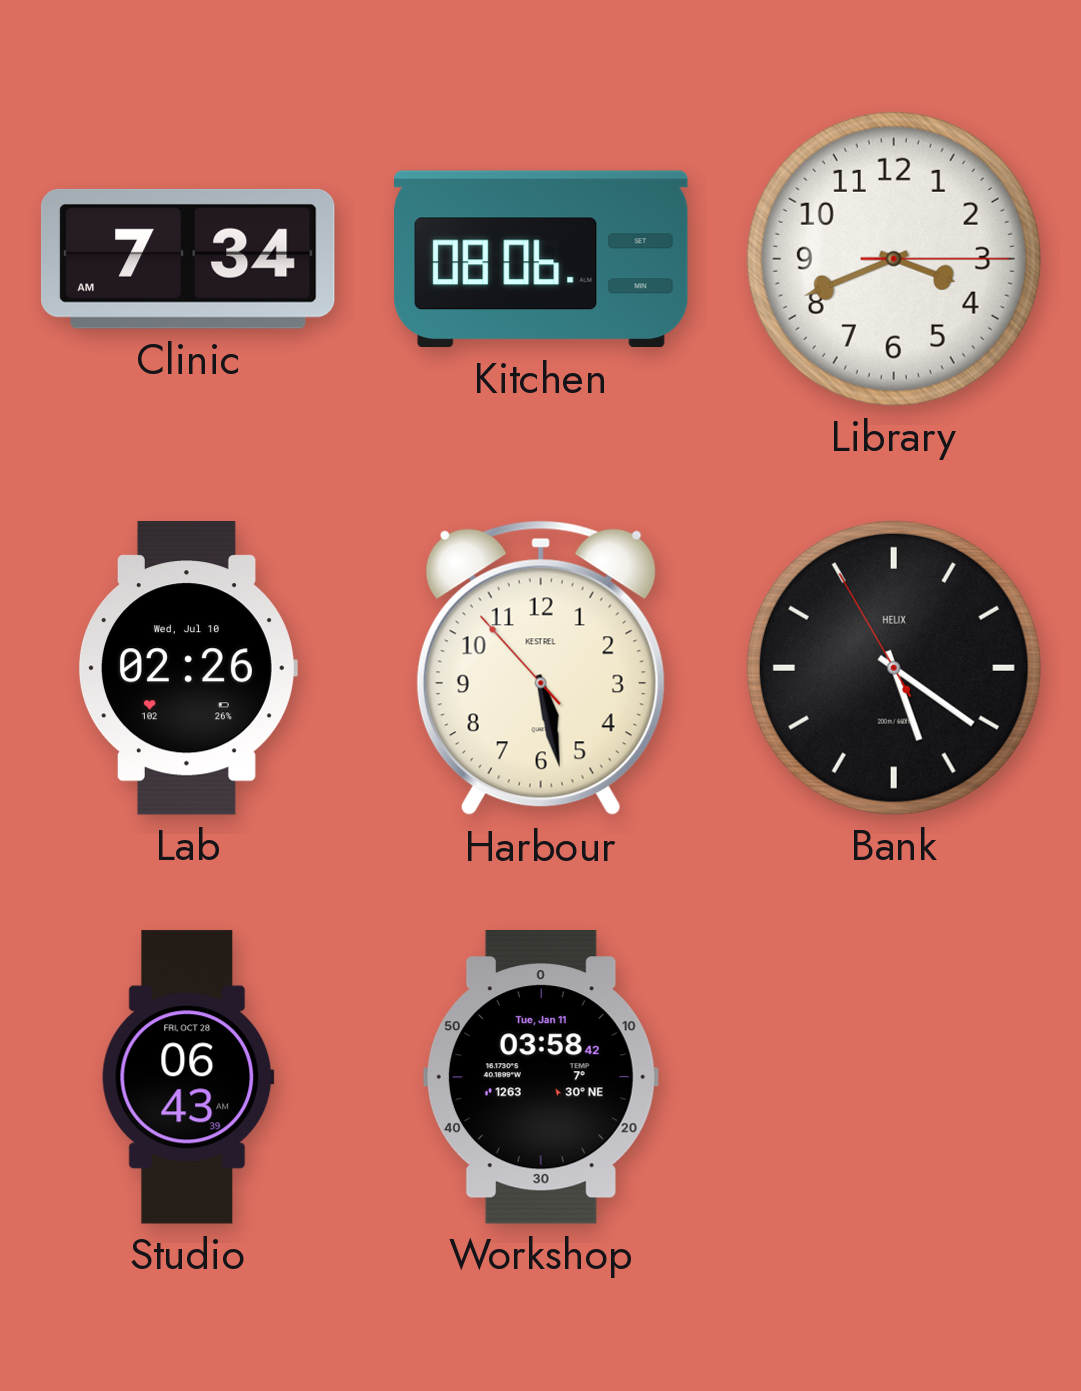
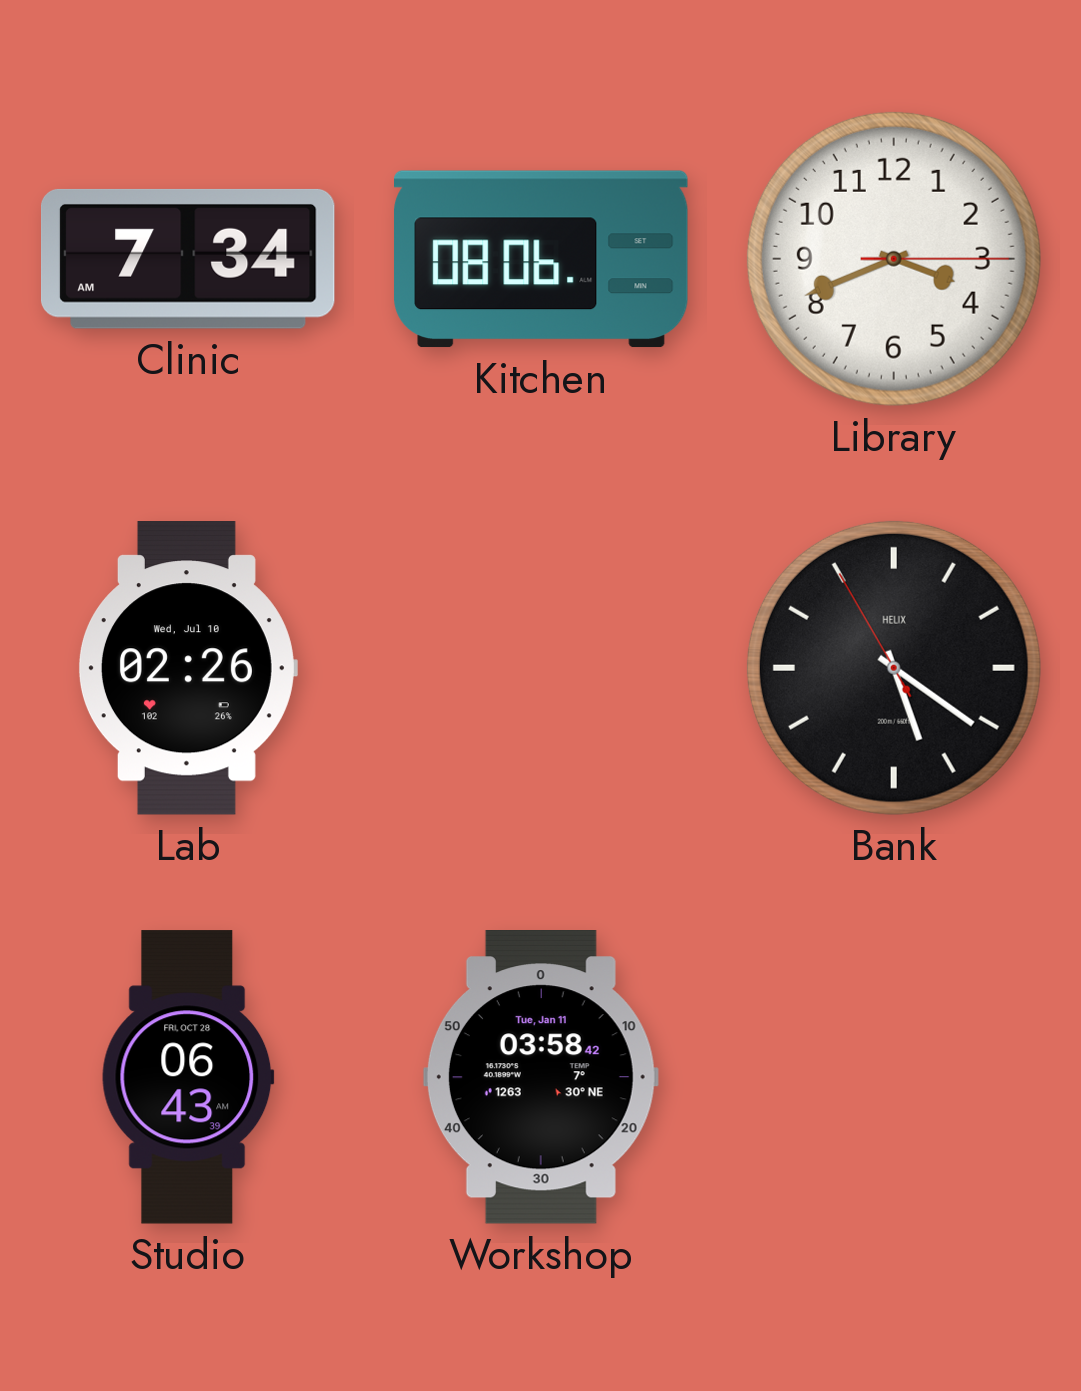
Harbour: 5:27 -> none
